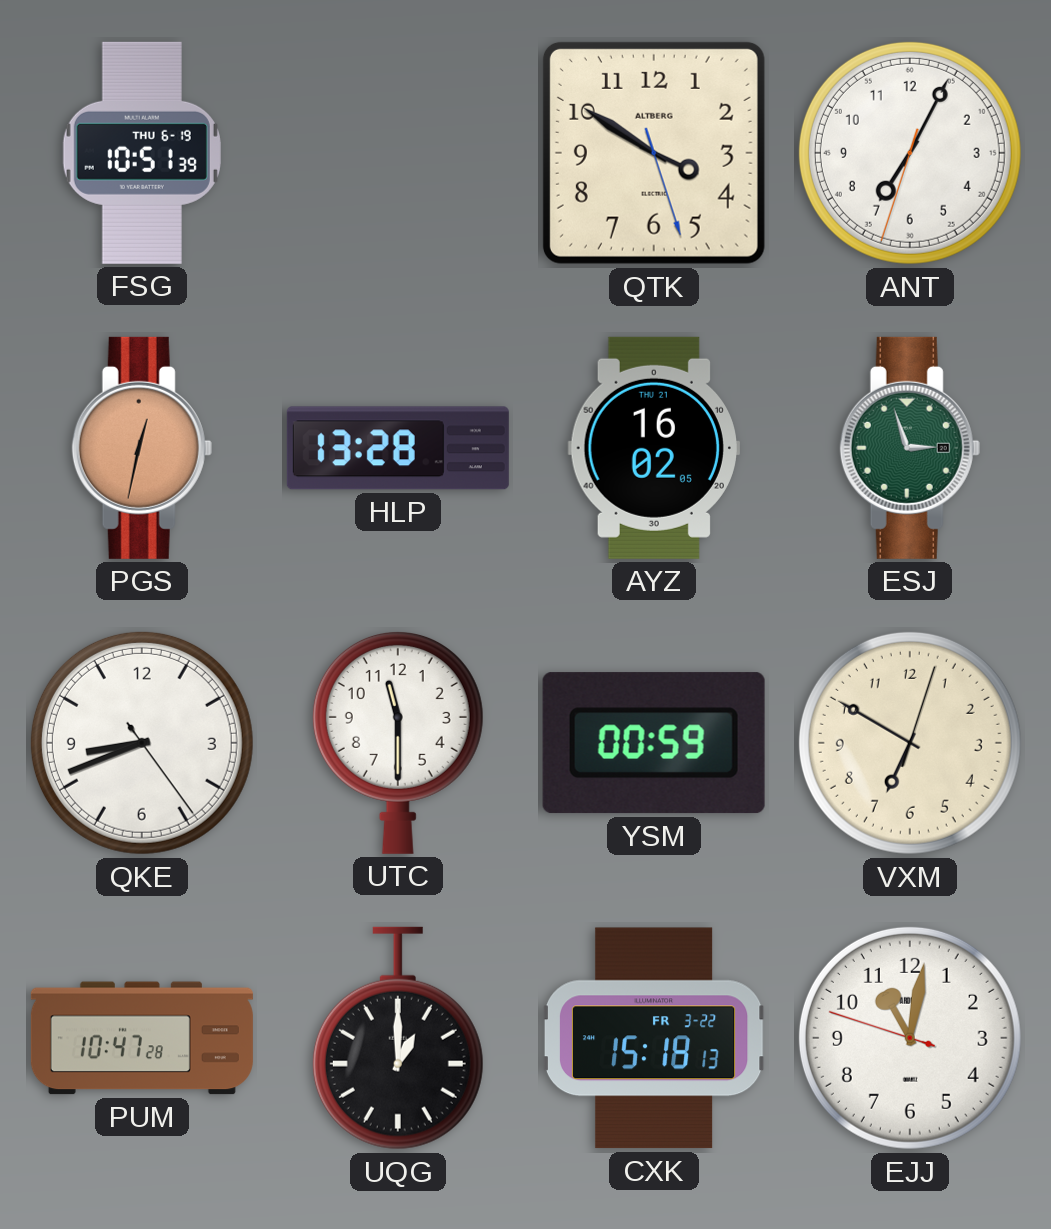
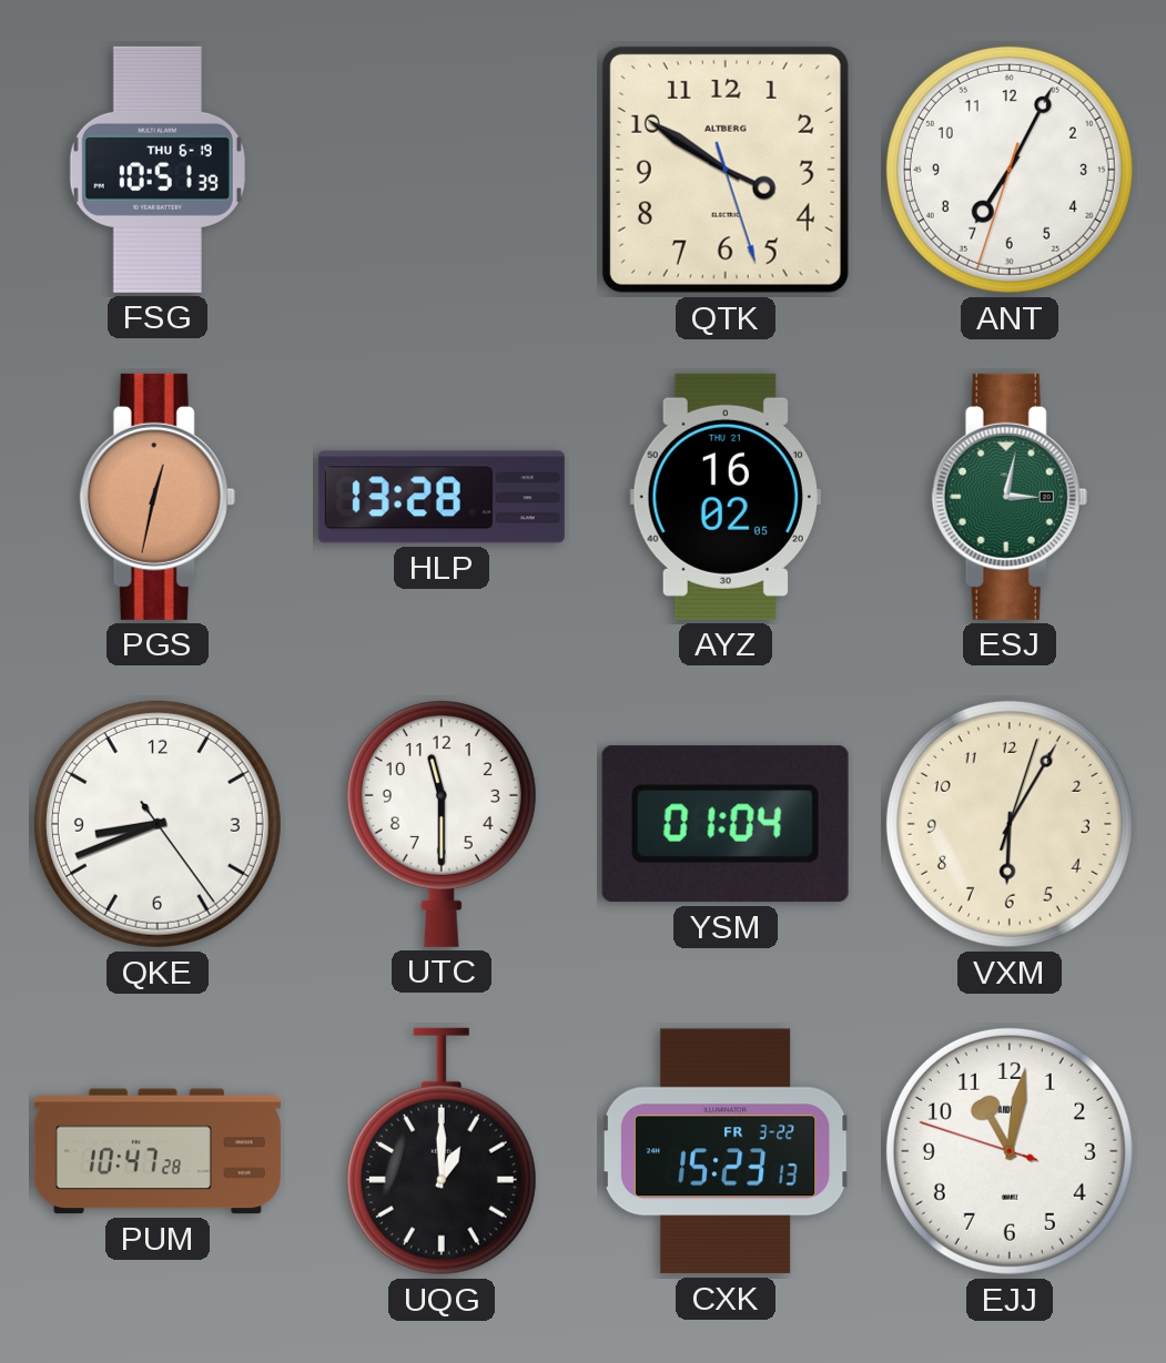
ESJ: 2:57 -> 3:02
YSM: 00:59 -> 01:04
VXM: 6:50 -> 6:05
CXK: 15:18 -> 15:23
